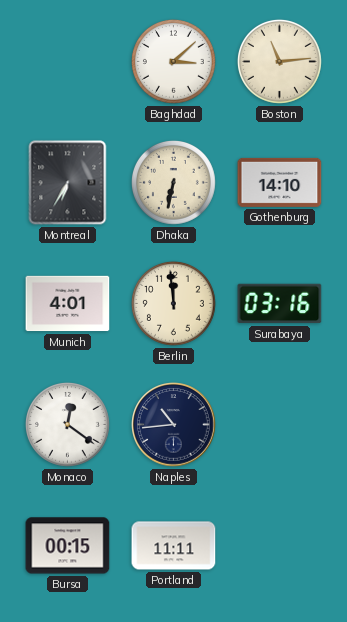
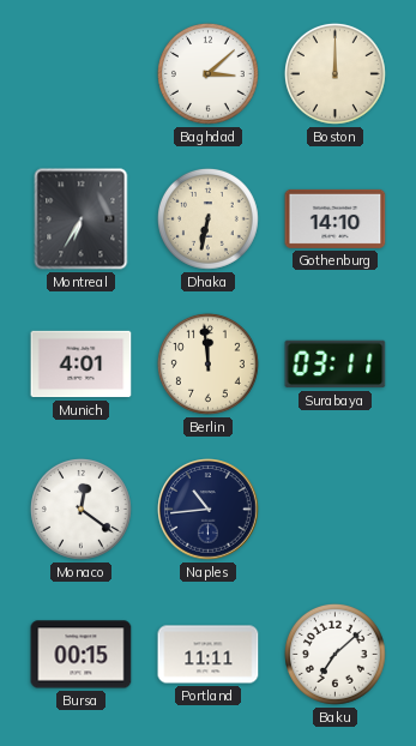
Boston: 11:14 -> 12:00
Surabaya: 03:16 -> 03:11
Baku: none -> 7:08
